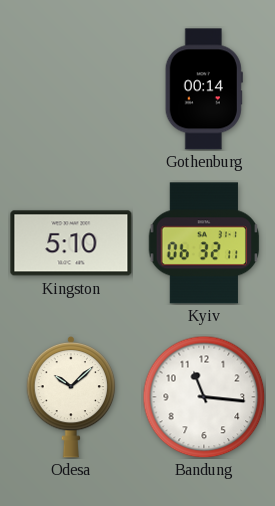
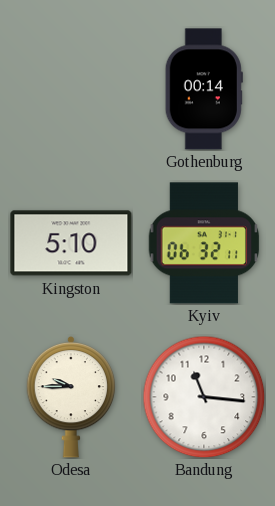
Odesa: 10:08 -> 9:45
